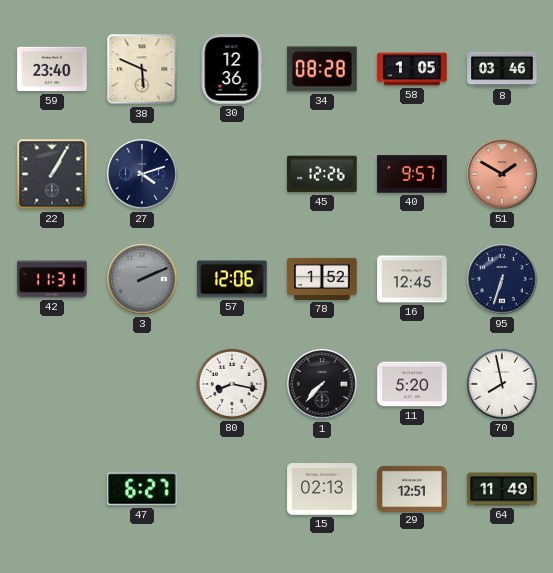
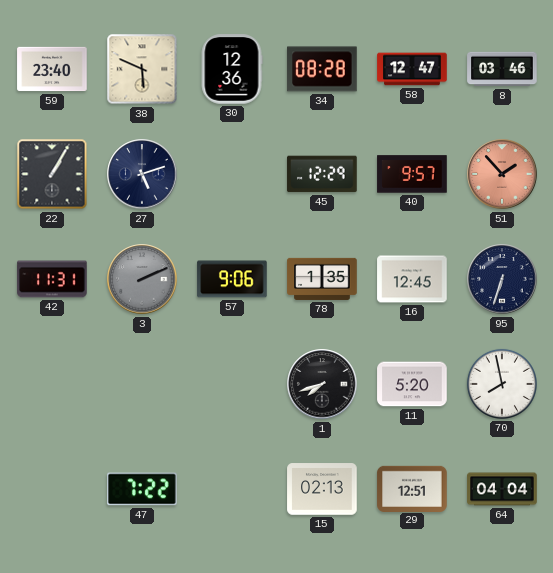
58: 1:05 -> 12:47
27: 4:12 -> 5:12
45: 12:26 -> 12:29
51: 1:50 -> 1:53
57: 12:06 -> 9:06
78: 1:52 -> 1:35
80: 8:17 -> none
1: 7:37 -> 7:42
47: 6:27 -> 7:22
64: 11:49 -> 04:04
